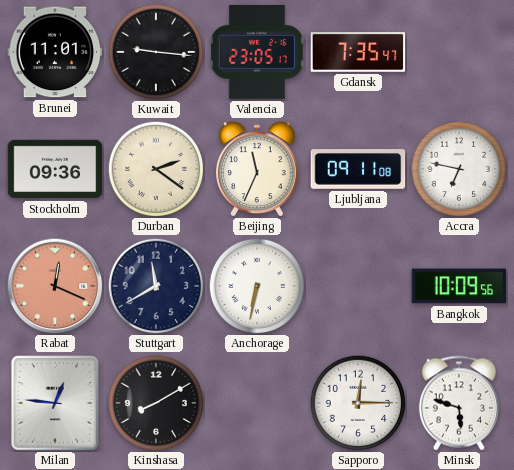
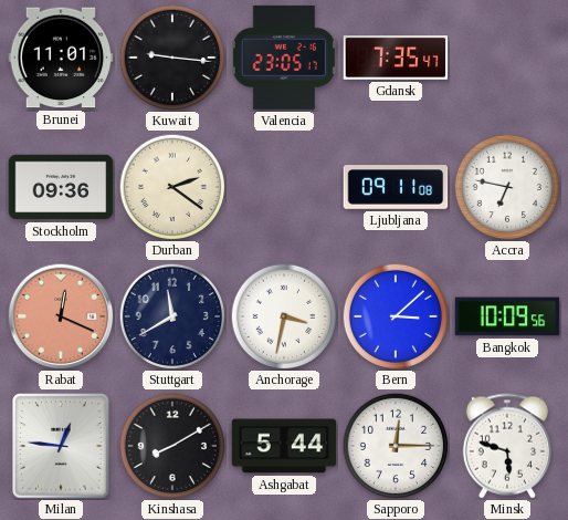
Beijing: 11:34 -> none
Anchorage: 6:32 -> 3:32
Bern: none -> 3:08
Ashgabat: none -> 5:44
